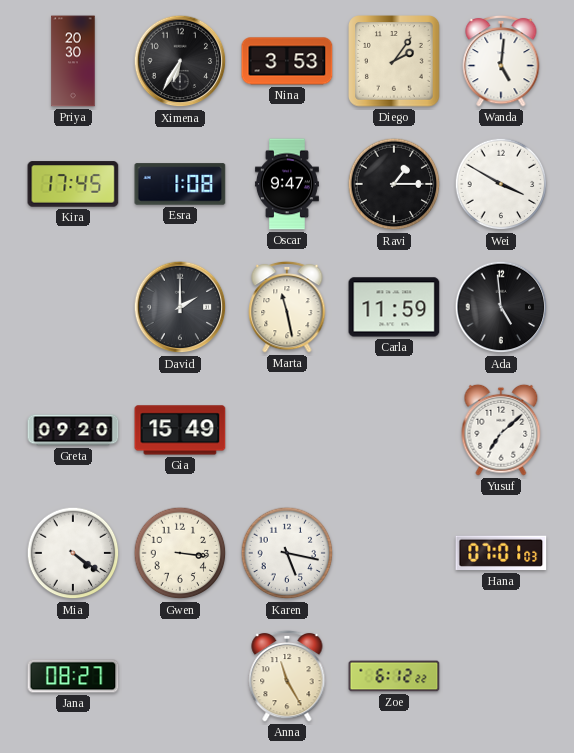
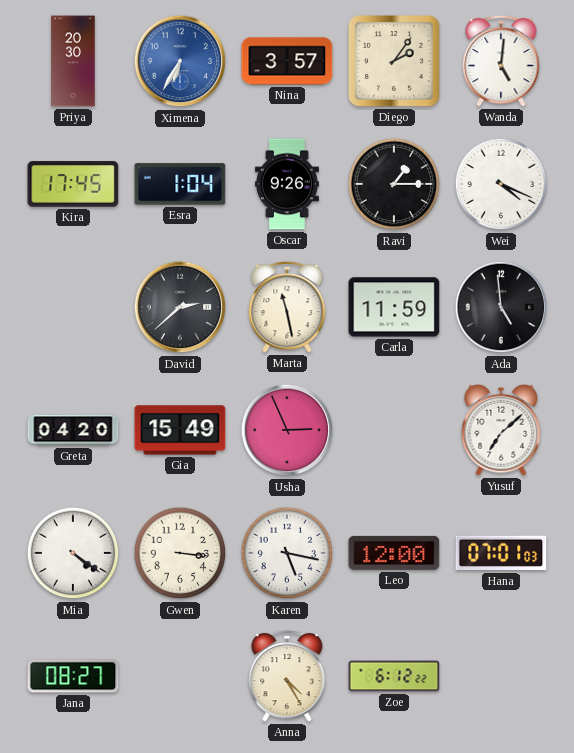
Ximena dial: black -> blue
Nina: 3:53 -> 3:57
Esra: 1:08 -> 1:04
Oscar: 9:47 -> 9:26
Wei: 3:50 -> 4:19
David: 2:00 -> 2:38
Greta: 09:20 -> 04:20
Usha: none -> 2:56
Leo: none -> 12:00
Anna: 11:25 -> 4:25
